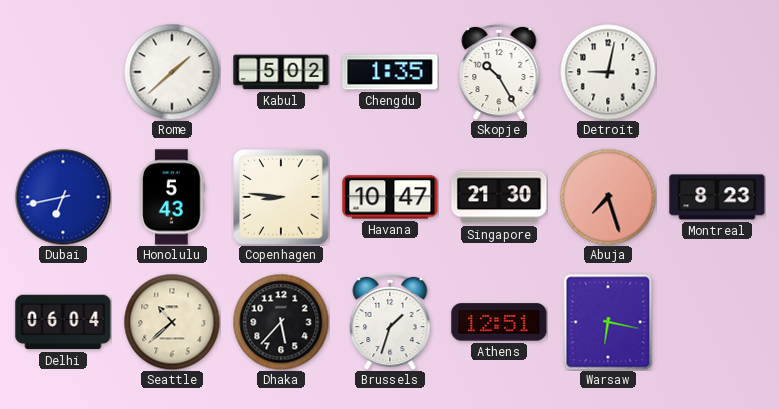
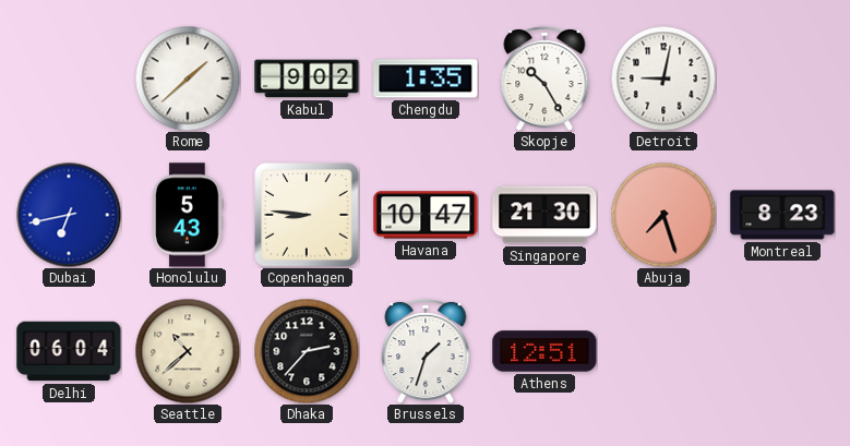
Kabul: 5:02 -> 9:02
Dhaka: 5:37 -> 2:37
Warsaw: 6:17 -> none
